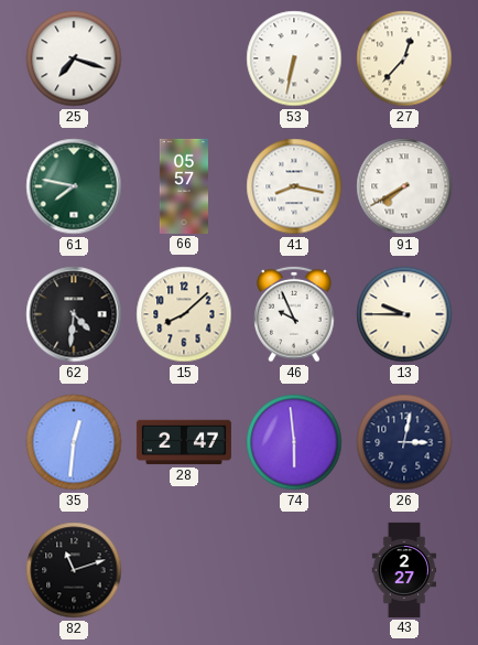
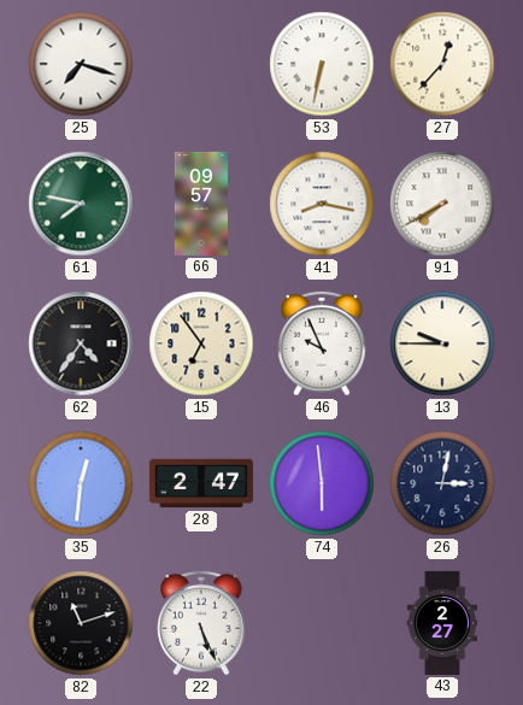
66: 05:57 -> 09:57
62: 4:31 -> 4:36
15: 8:08 -> 6:54
22: none -> 5:26
